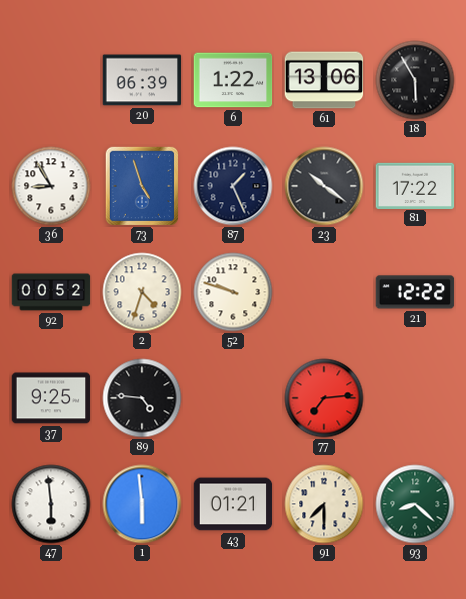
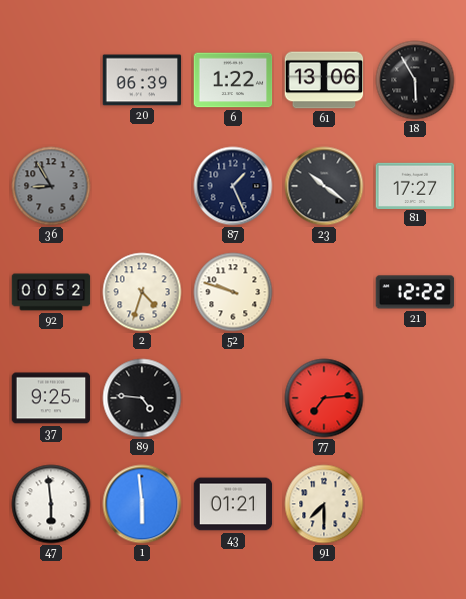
36 dial: white -> grey
73: 4:57 -> none
81: 17:22 -> 17:27
93: 8:22 -> none
